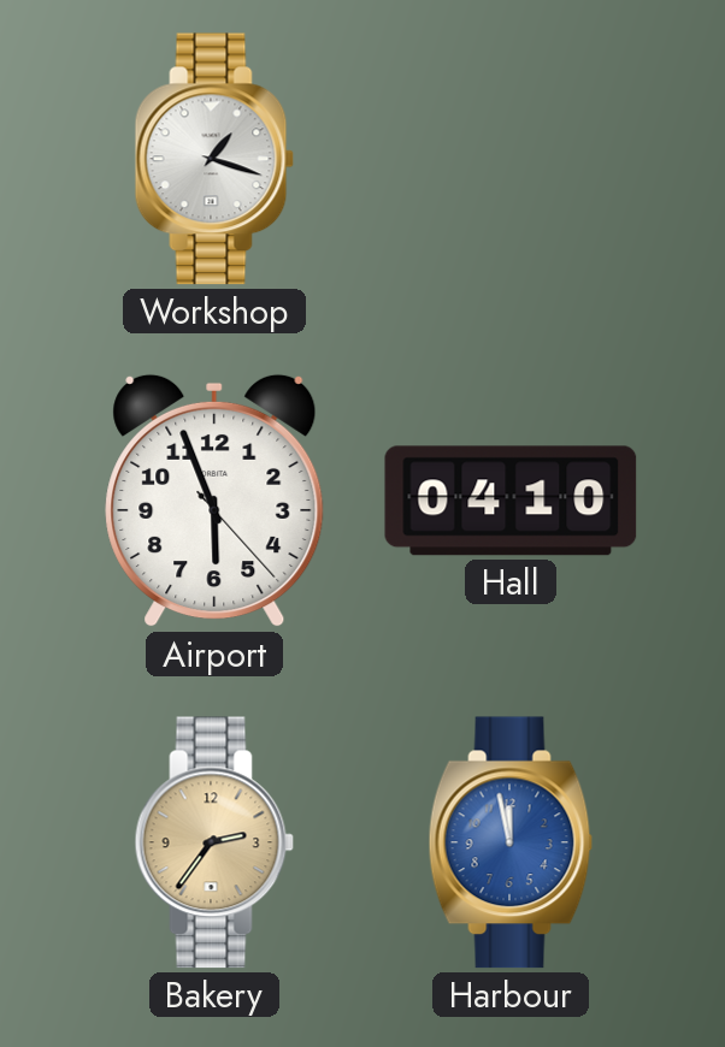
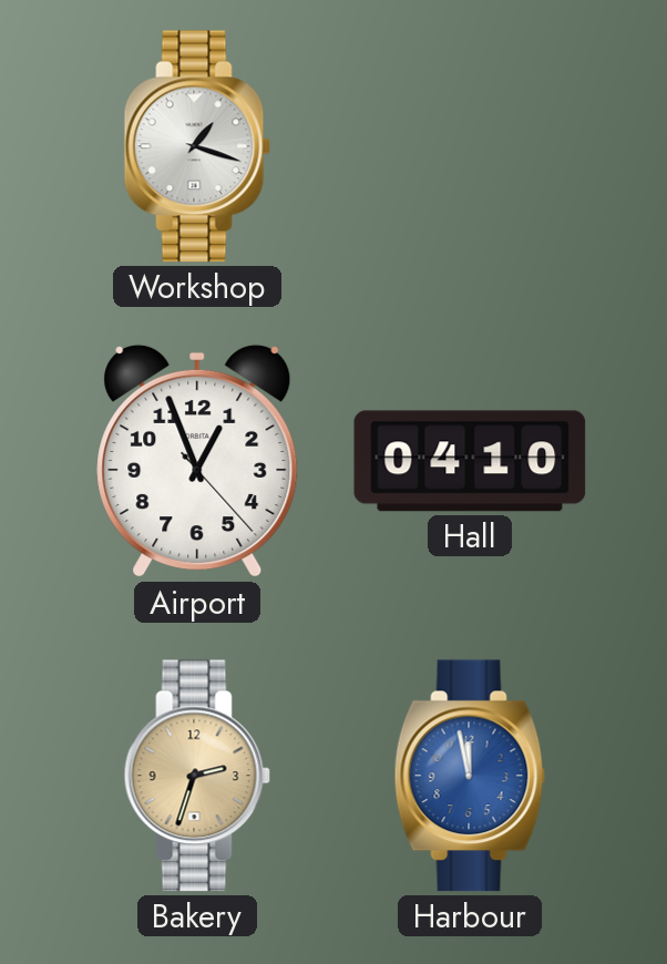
Airport: 5:56 -> 12:56
Bakery: 2:36 -> 2:33
